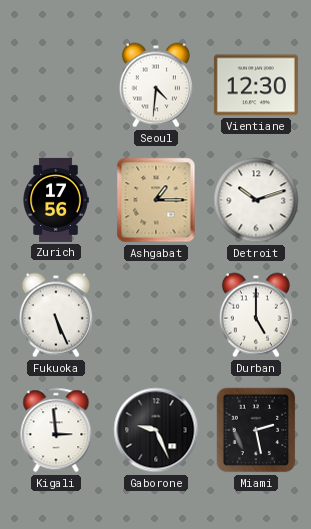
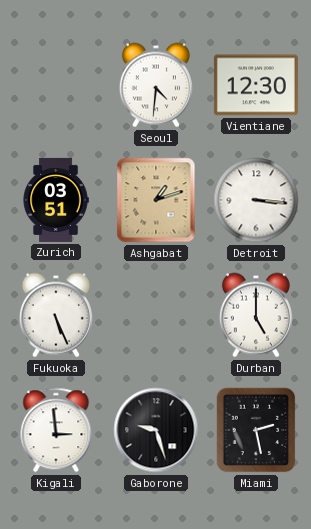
Zurich: 17:56 -> 03:51
Ashgabat: 1:15 -> 1:12
Detroit: 10:12 -> 3:16
Gaborone: 9:26 -> 9:27
